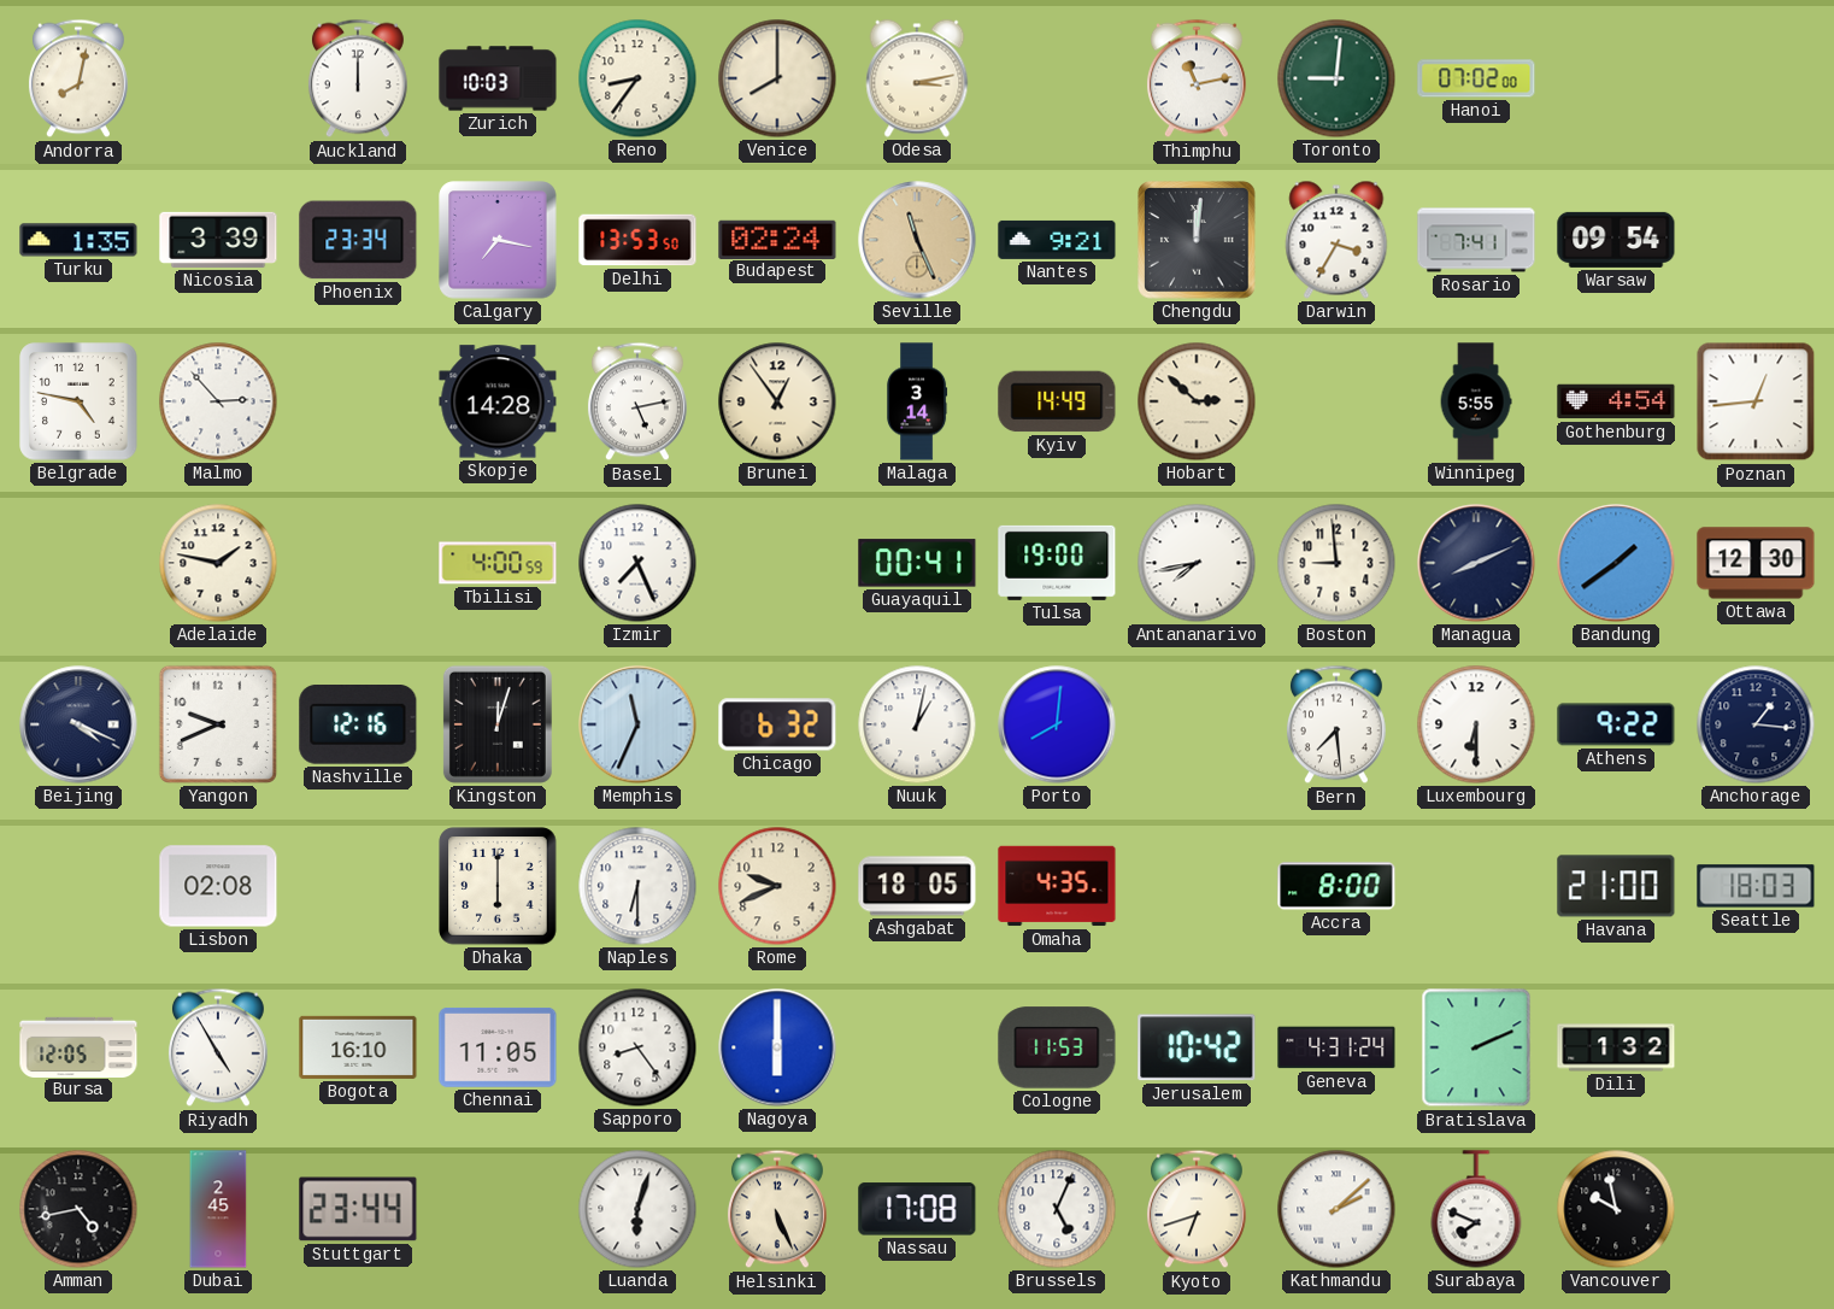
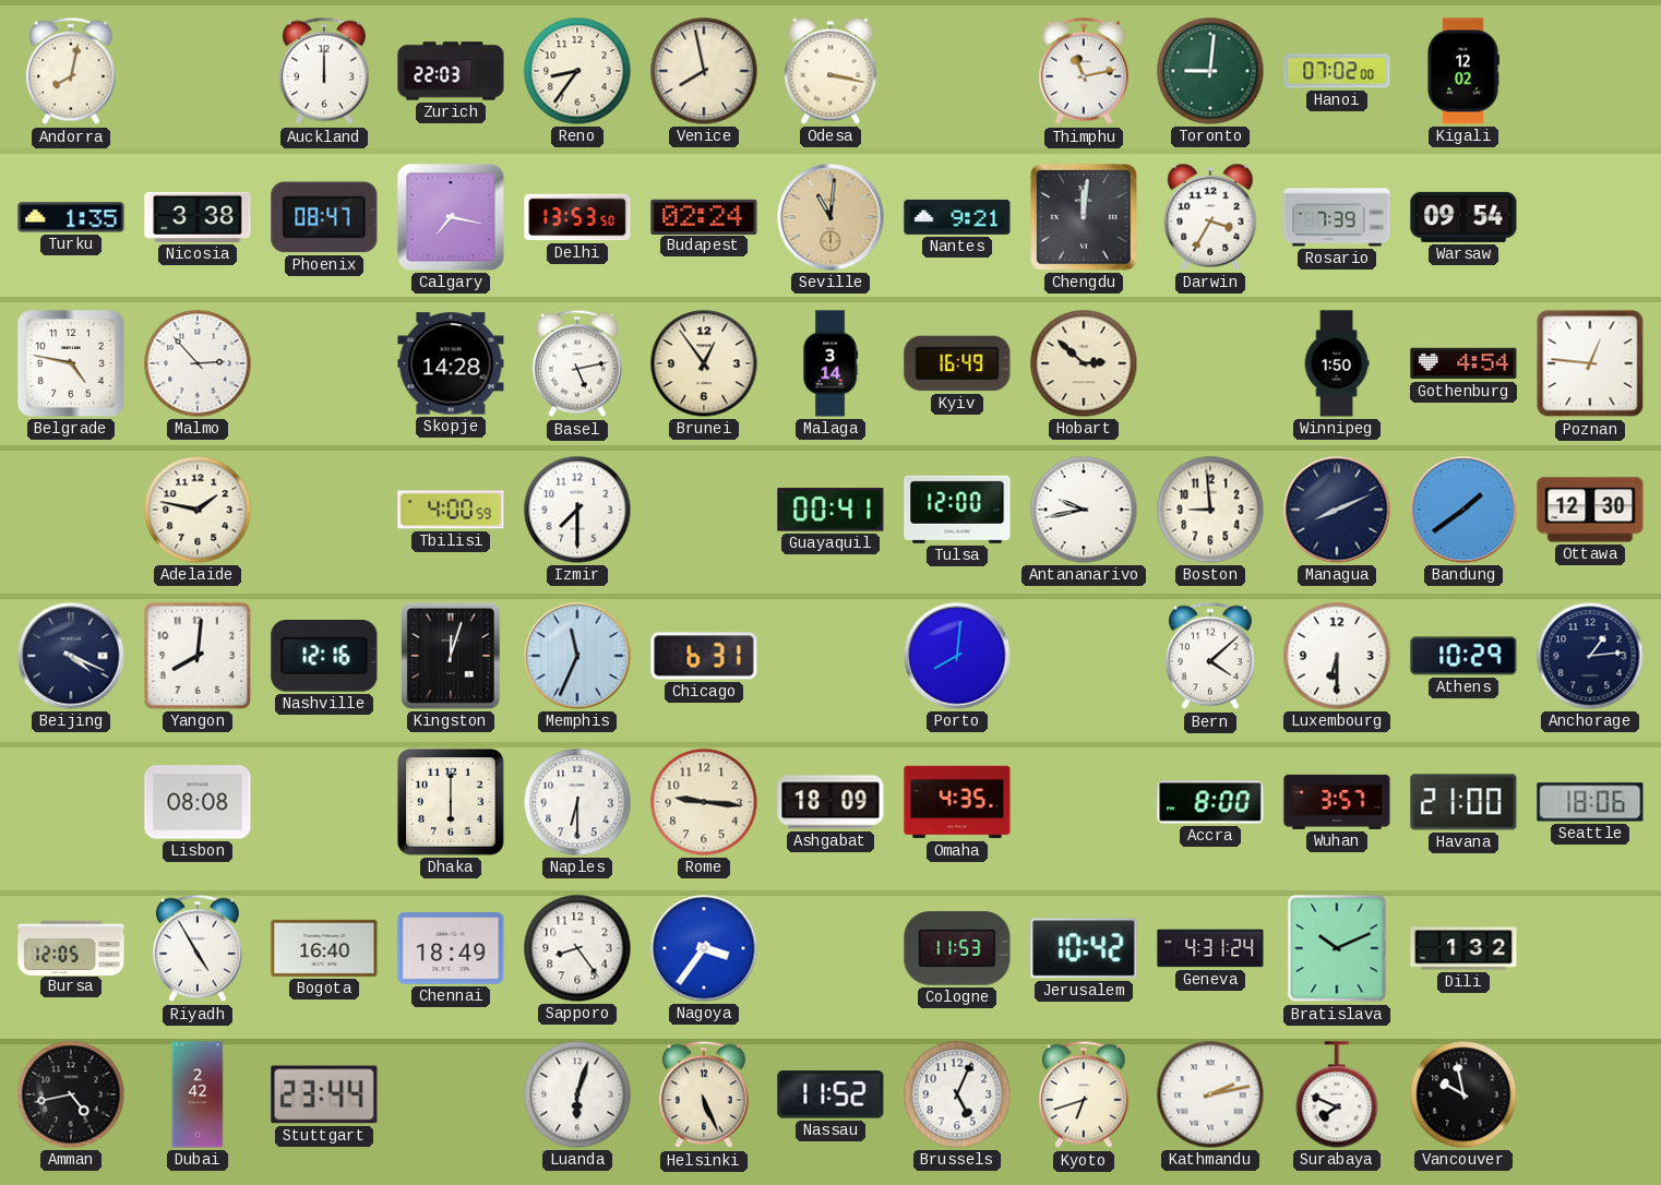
Zurich: 10:03 -> 22:03
Venice: 8:00 -> 7:58
Odesa: 3:13 -> 3:17
Kigali: none -> 12:02
Nicosia: 3:39 -> 3:38
Phoenix: 23:34 -> 08:47
Seville: 11:26 -> 11:01
Rosario: 7:41 -> 7:39
Kyiv: 14:49 -> 16:49
Winnipeg: 5:55 -> 1:50
Poznan: 12:44 -> 12:46
Izmir: 7:26 -> 7:30
Tulsa: 19:00 -> 12:00
Antananarivo: 7:43 -> 9:43
Yangon: 9:41 -> 8:01
Chicago: 6:32 -> 6:31
Nuuk: 1:02 -> none
Bern: 7:29 -> 4:08
Athens: 9:22 -> 10:29
Anchorage: 1:16 -> 1:14
Lisbon: 02:08 -> 08:08
Rome: 9:41 -> 9:16
Ashgabat: 18:05 -> 18:09
Wuhan: none -> 3:57
Seattle: 18:03 -> 18:06
Bogota: 16:10 -> 16:40
Chennai: 11:05 -> 18:49
Nagoya: 6:00 -> 3:36
Bratislava: 2:11 -> 10:11
Dubai: 2:45 -> 2:42
Nassau: 17:08 -> 11:52
Kathmandu: 2:08 -> 2:13
